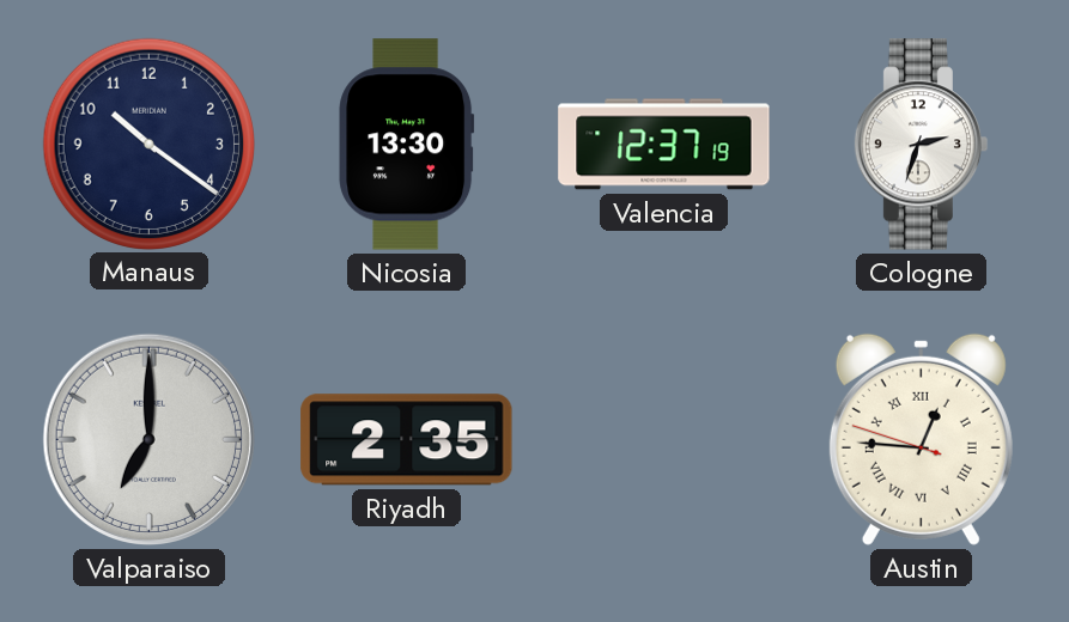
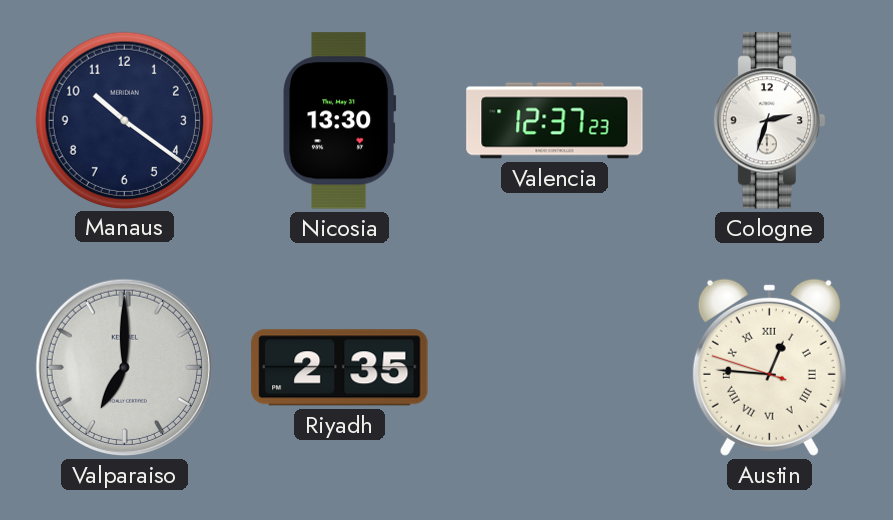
Valencia: 12:37:19 -> 12:37:23
